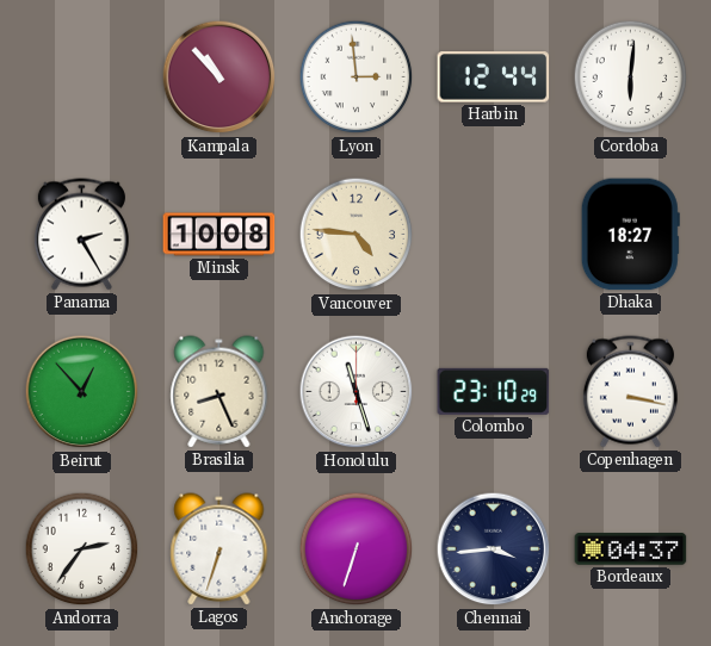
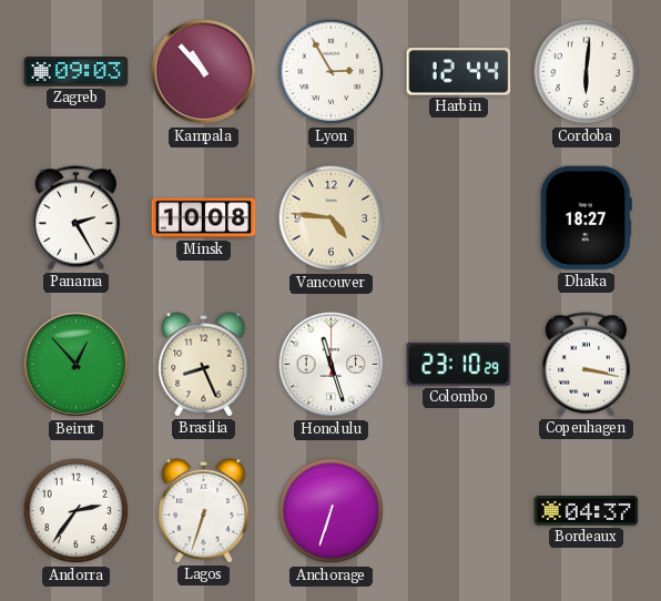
Zagreb: none -> 09:03
Lyon: 2:59 -> 2:55
Chennai: 3:44 -> none
